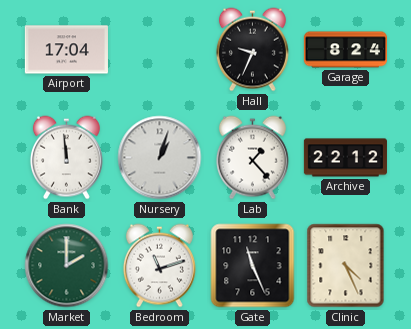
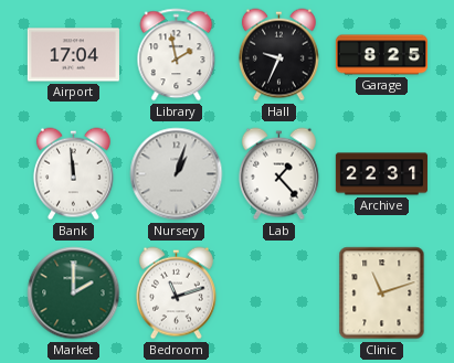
Library: none -> 1:58
Garage: 8:24 -> 8:25
Archive: 22:12 -> 22:31
Gate: 11:26 -> none
Clinic: 4:26 -> 11:12
